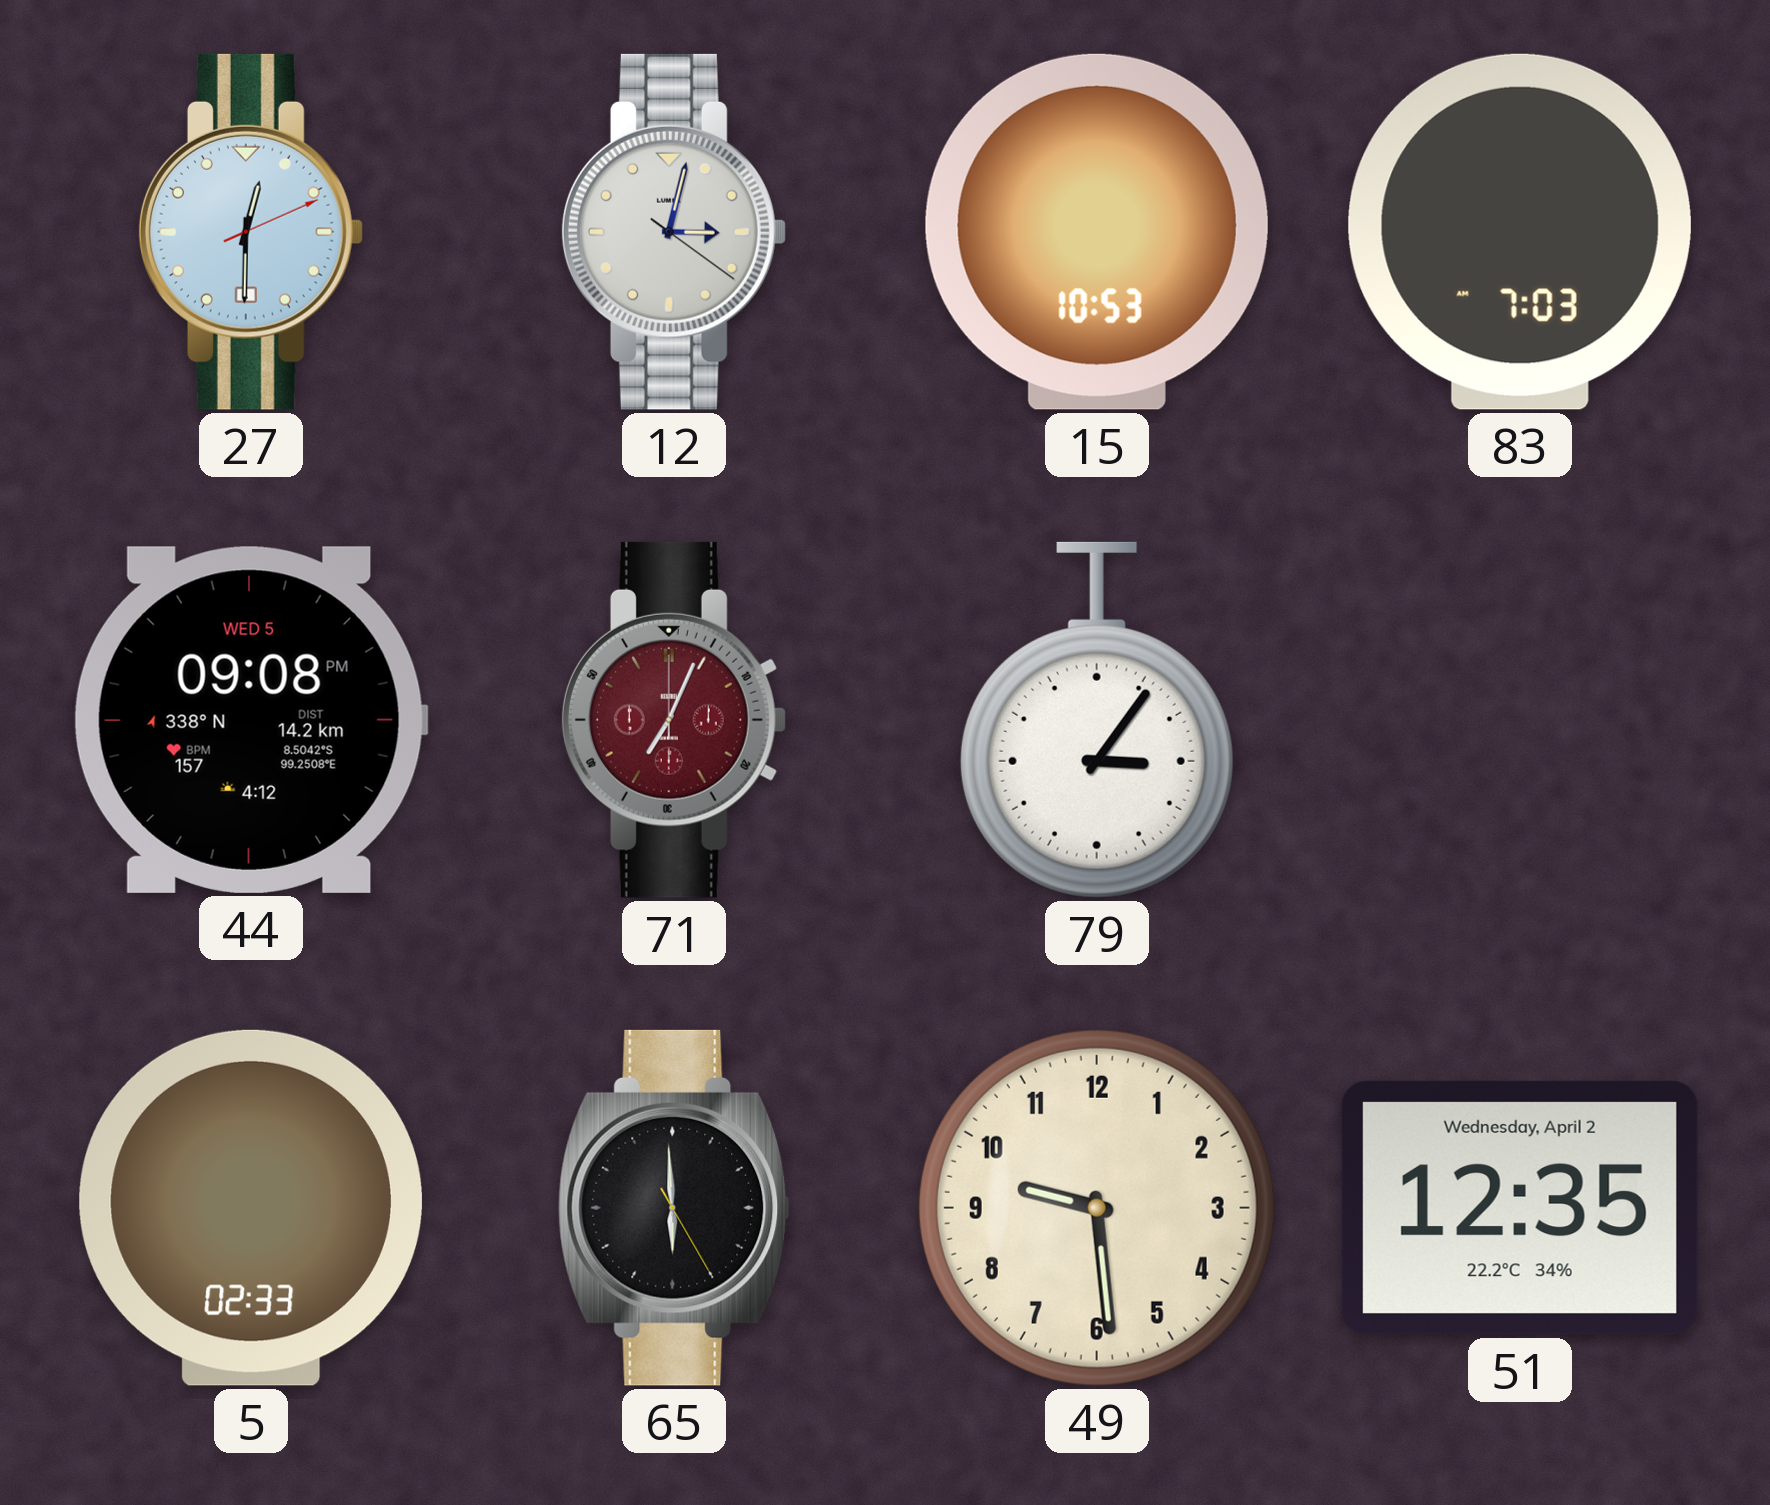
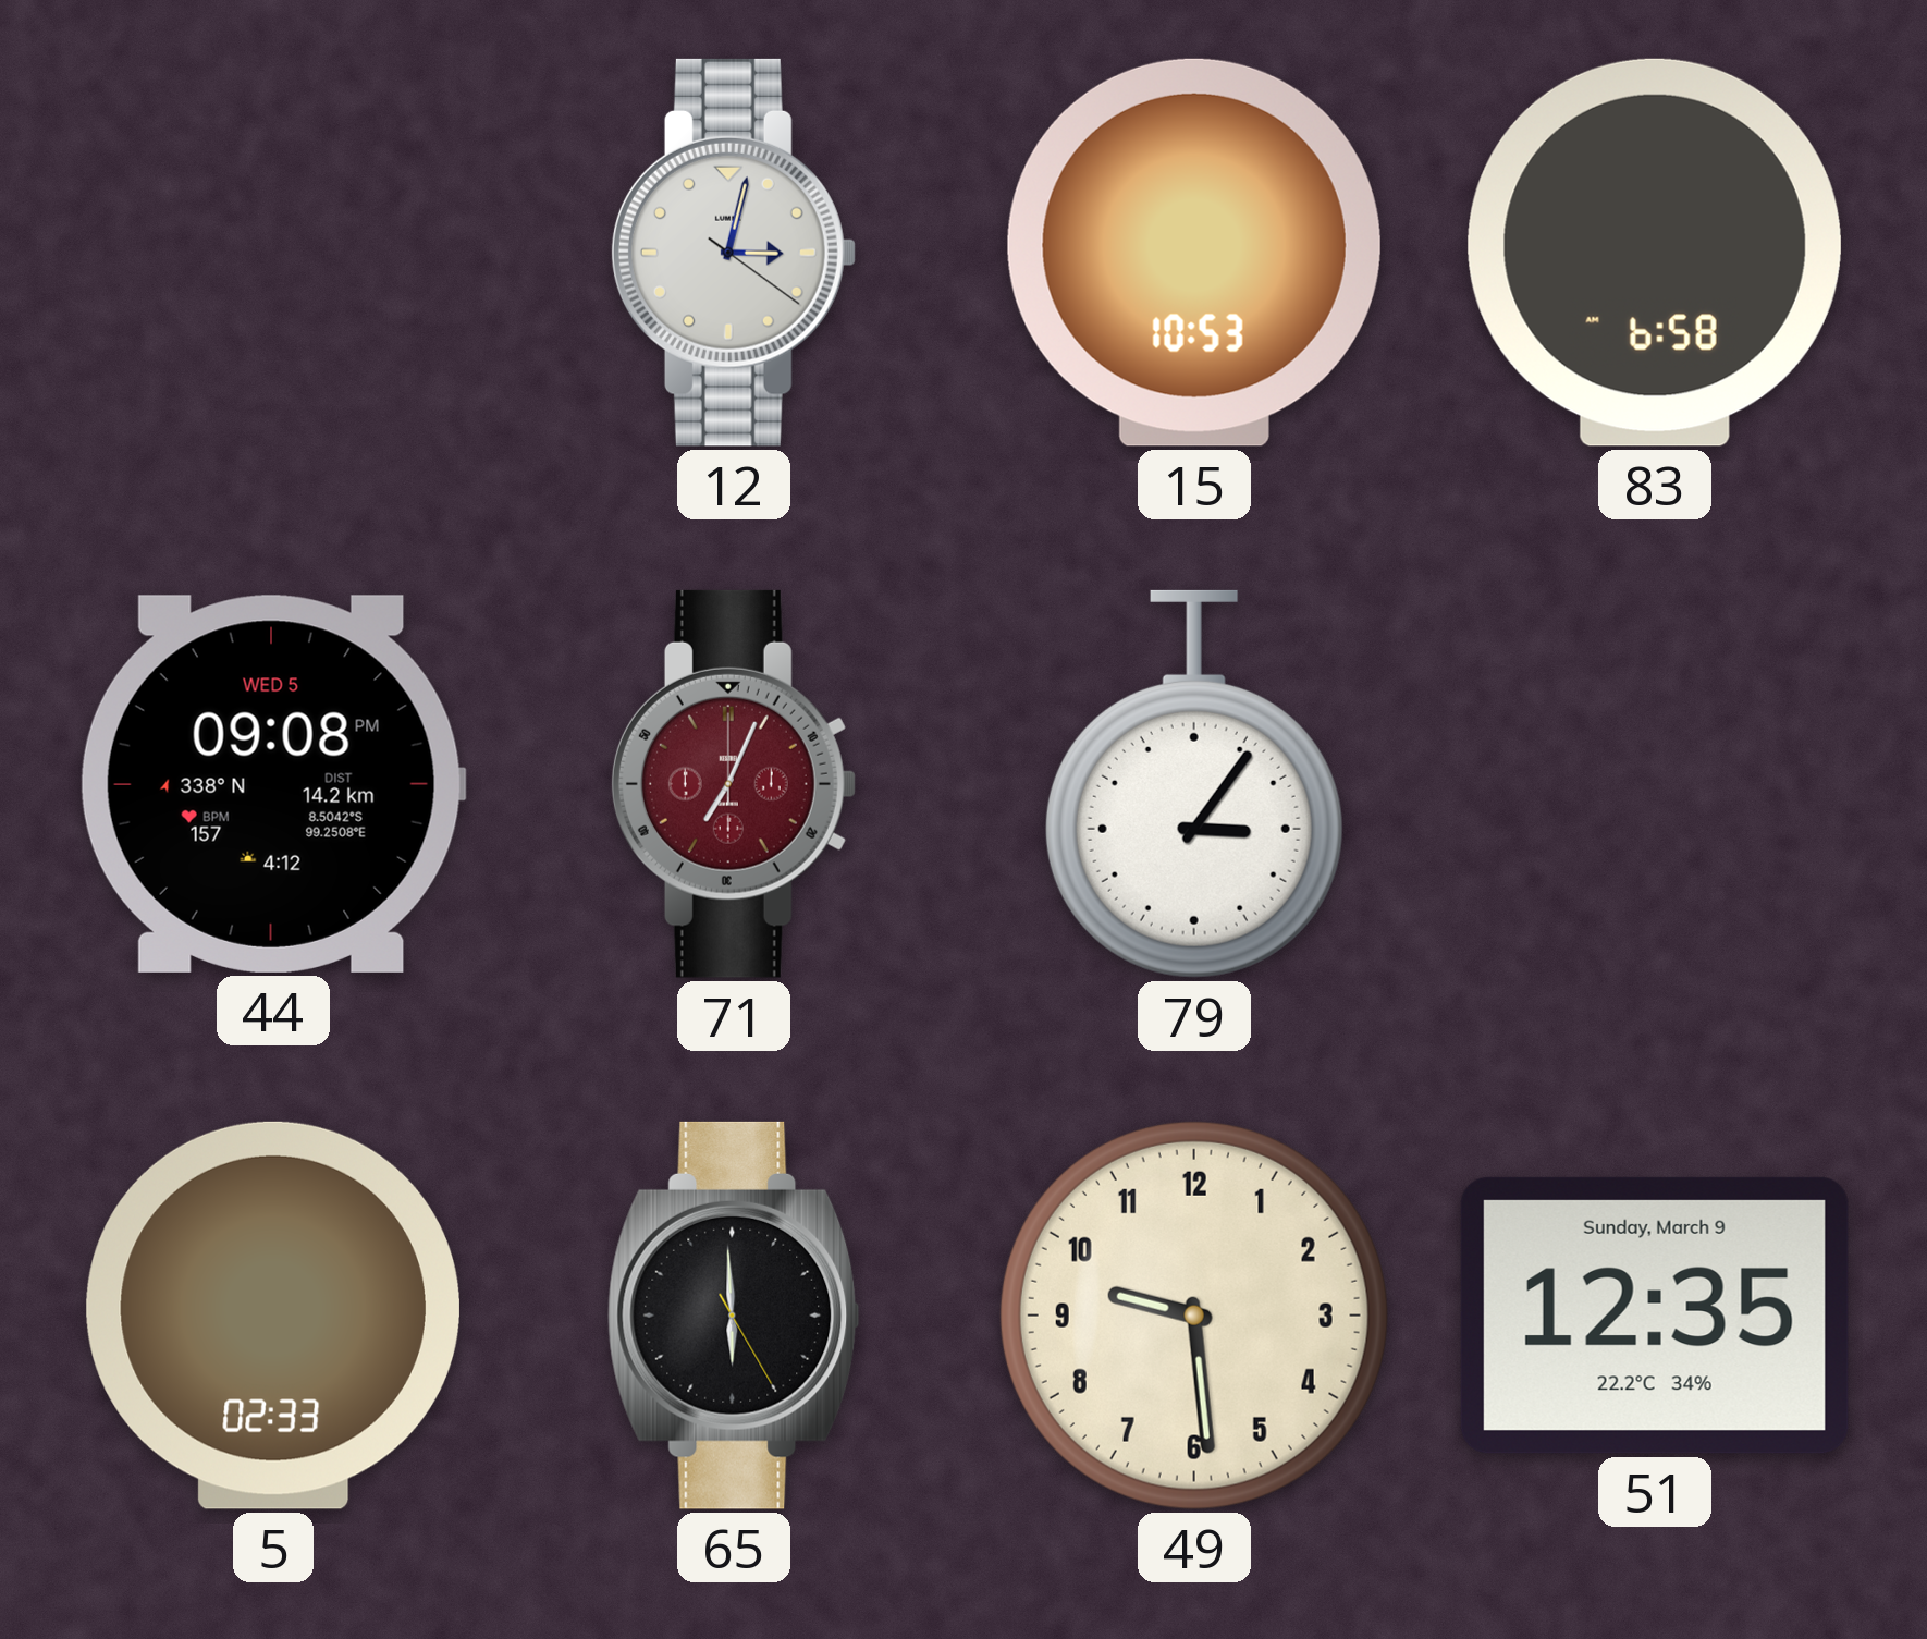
27: 12:30 -> none
83: 7:03 -> 6:58
51 date: Wednesday, April 2 -> Sunday, March 9
